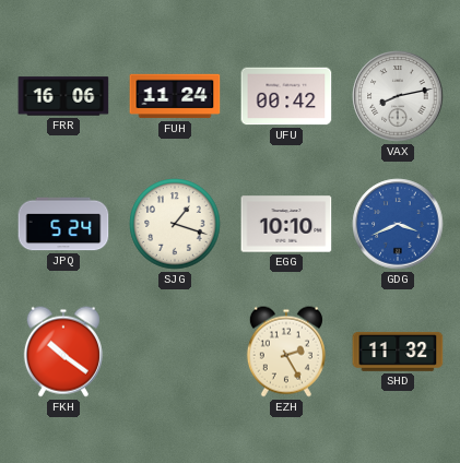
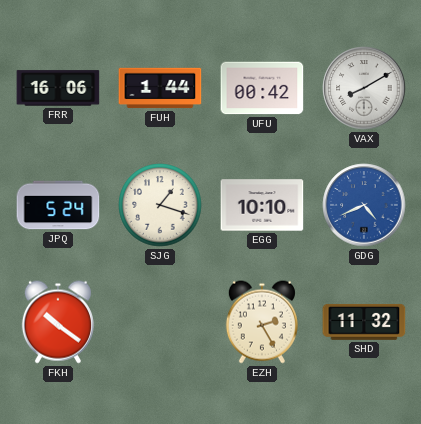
FUH: 11:24 -> 1:44
VAX: 8:13 -> 8:10
GDG: 3:41 -> 4:41
